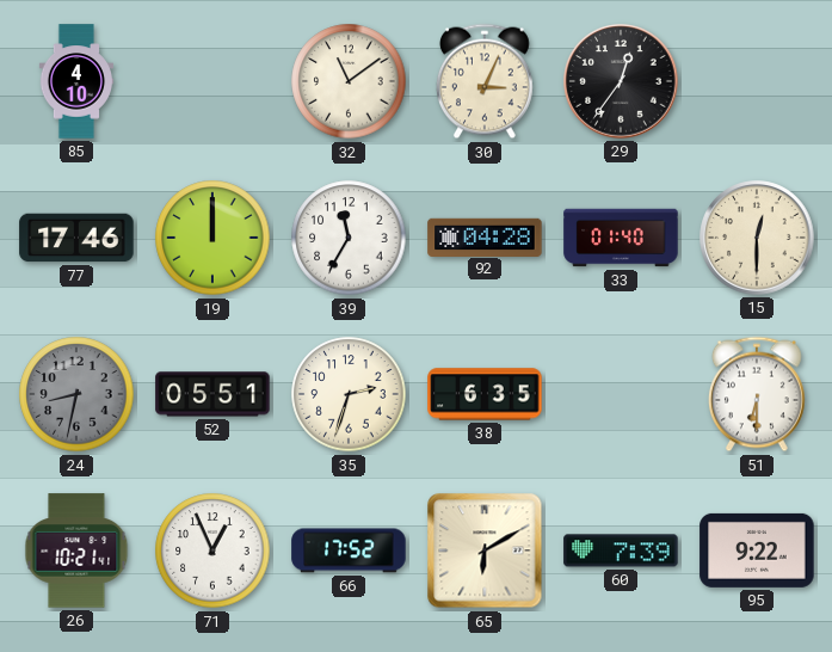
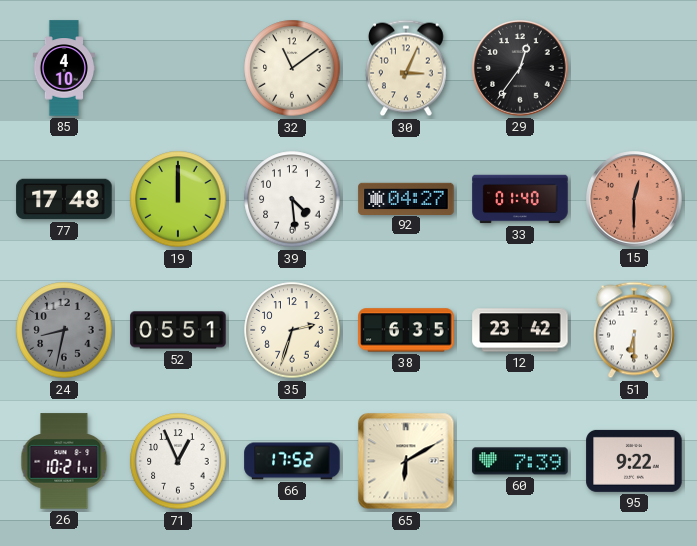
77: 17:46 -> 17:48
39: 11:35 -> 4:29
92: 04:28 -> 04:27
15 dial: cream -> salmon
12: none -> 23:42
